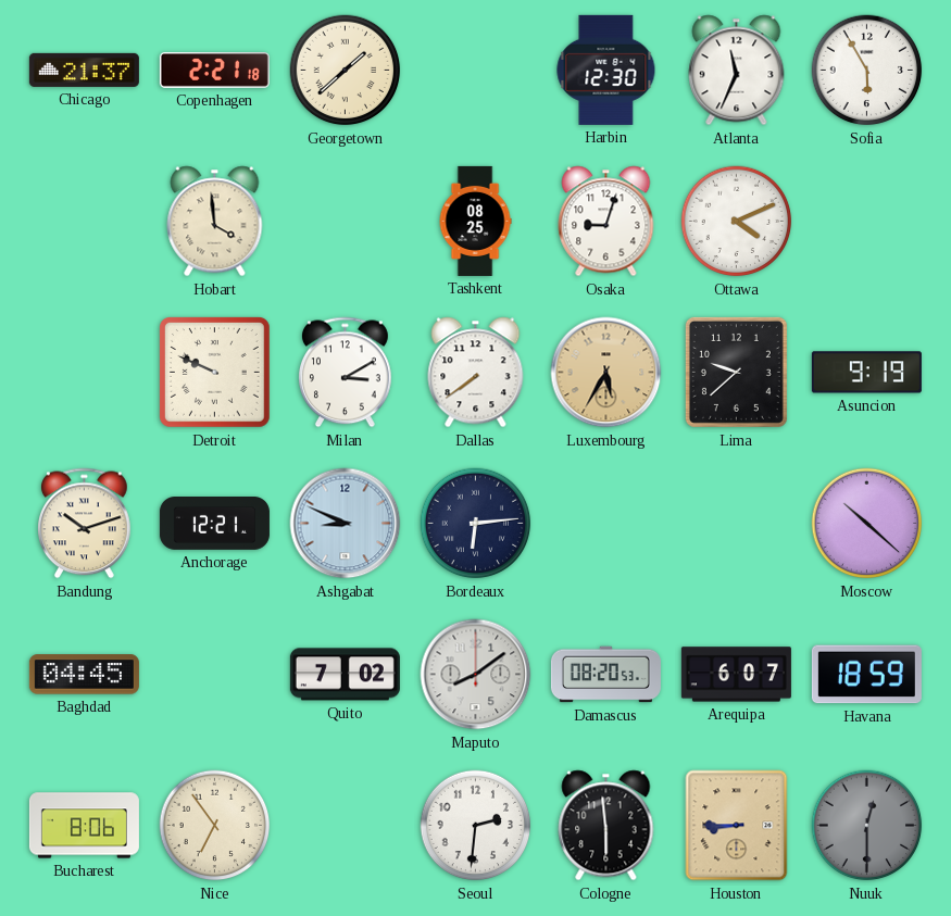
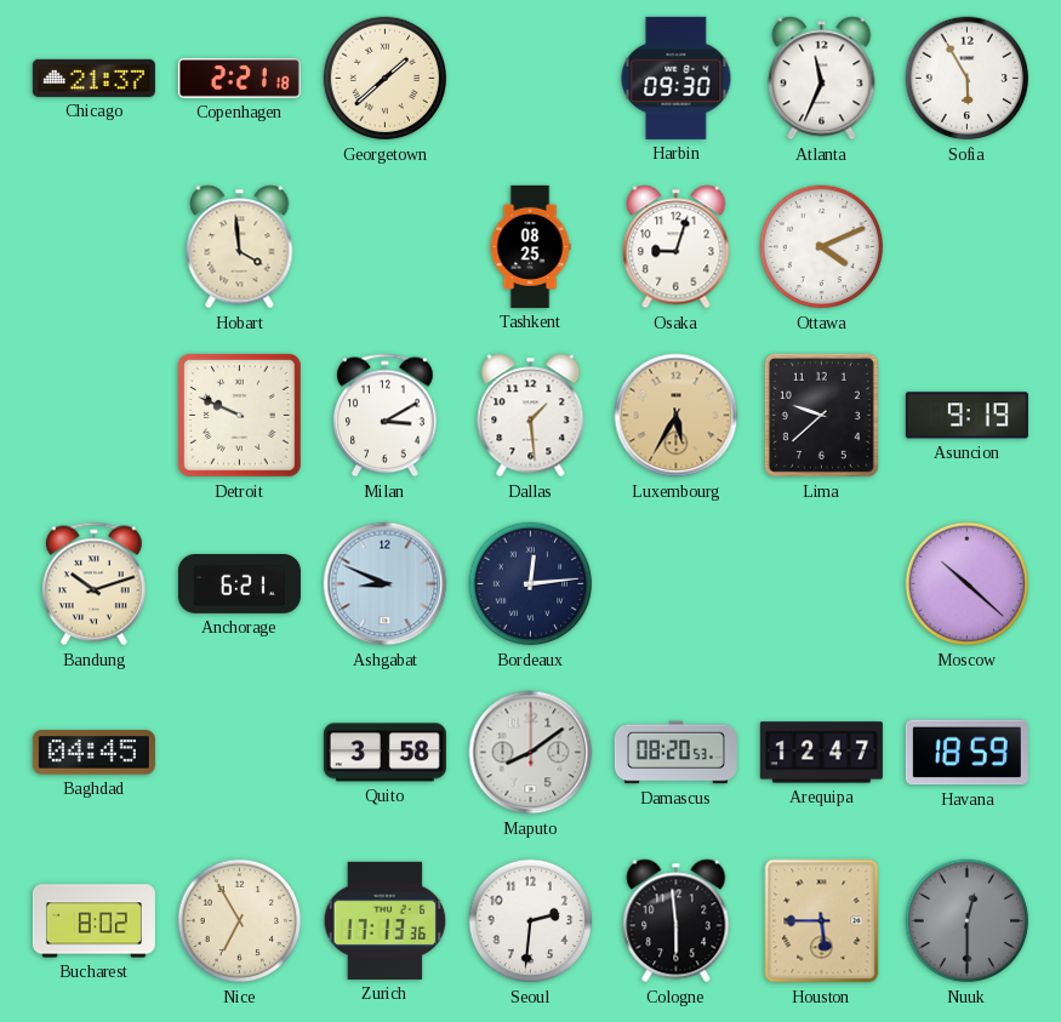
Harbin: 12:30 -> 09:30
Dallas: 7:39 -> 1:29
Anchorage: 12:21 -> 6:21
Bordeaux: 6:14 -> 12:14
Quito: 7:02 -> 3:58
Arequipa: 6:07 -> 12:47
Bucharest: 8:06 -> 8:02
Nice: 6:54 -> 6:55
Zurich: none -> 17:13
Houston: 8:45 -> 5:45
